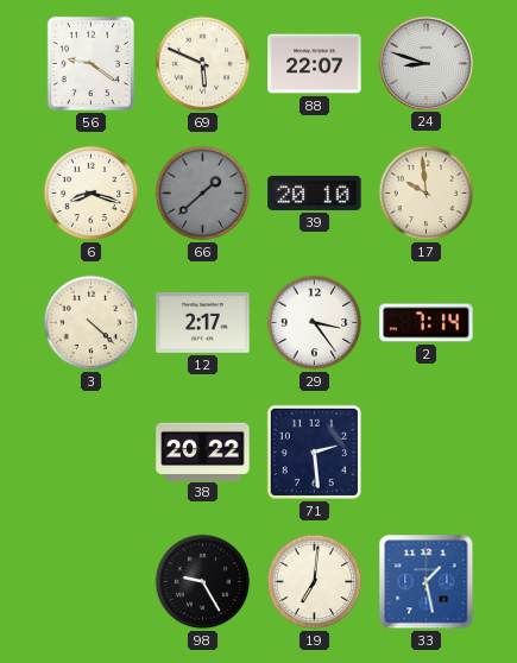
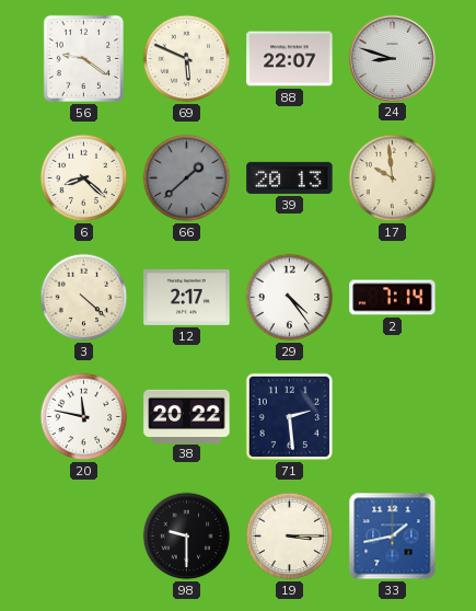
6: 8:18 -> 8:22
39: 20:10 -> 20:13
29: 3:24 -> 4:24
20: none -> 11:47
98: 9:25 -> 9:30
19: 7:01 -> 3:15
33: 1:28 -> 1:43
